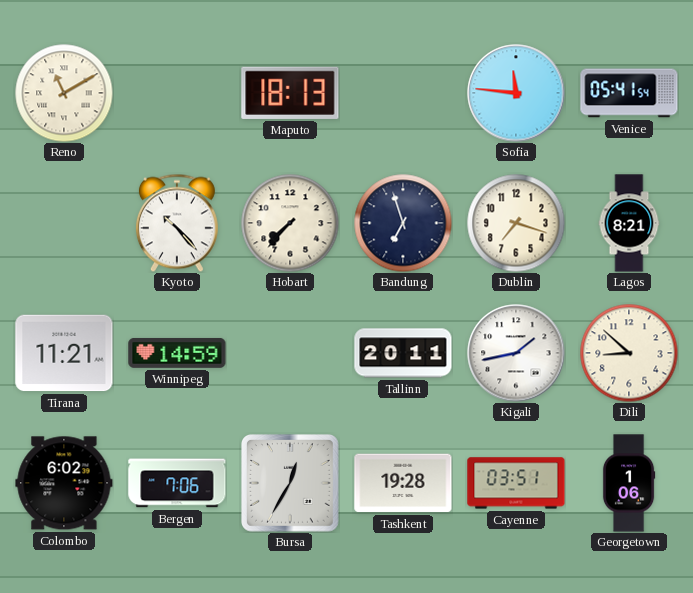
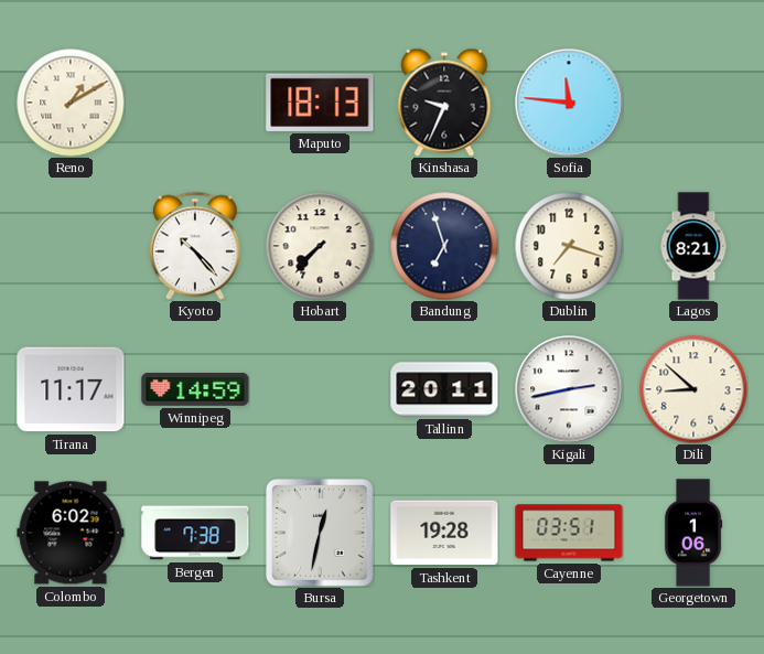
Reno: 11:10 -> 1:10
Kinshasa: none -> 9:34
Venice: 05:41 -> none
Tirana: 11:21 -> 11:17
Kigali: 1:43 -> 2:43
Bergen: 7:06 -> 7:38
Bursa: 12:35 -> 12:32
